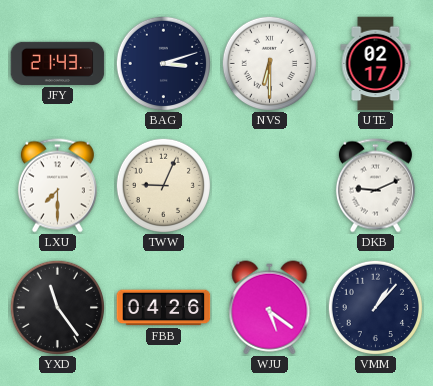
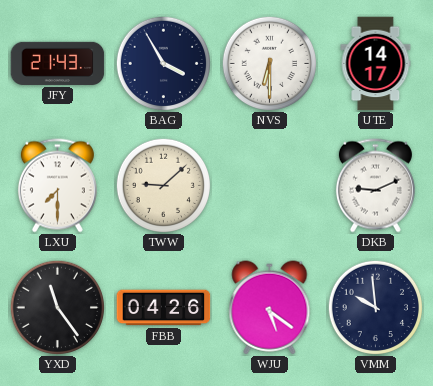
BAG: 3:12 -> 3:55
UTE: 02:17 -> 14:17
TWW: 9:04 -> 9:08
VMM: 1:07 -> 9:59
